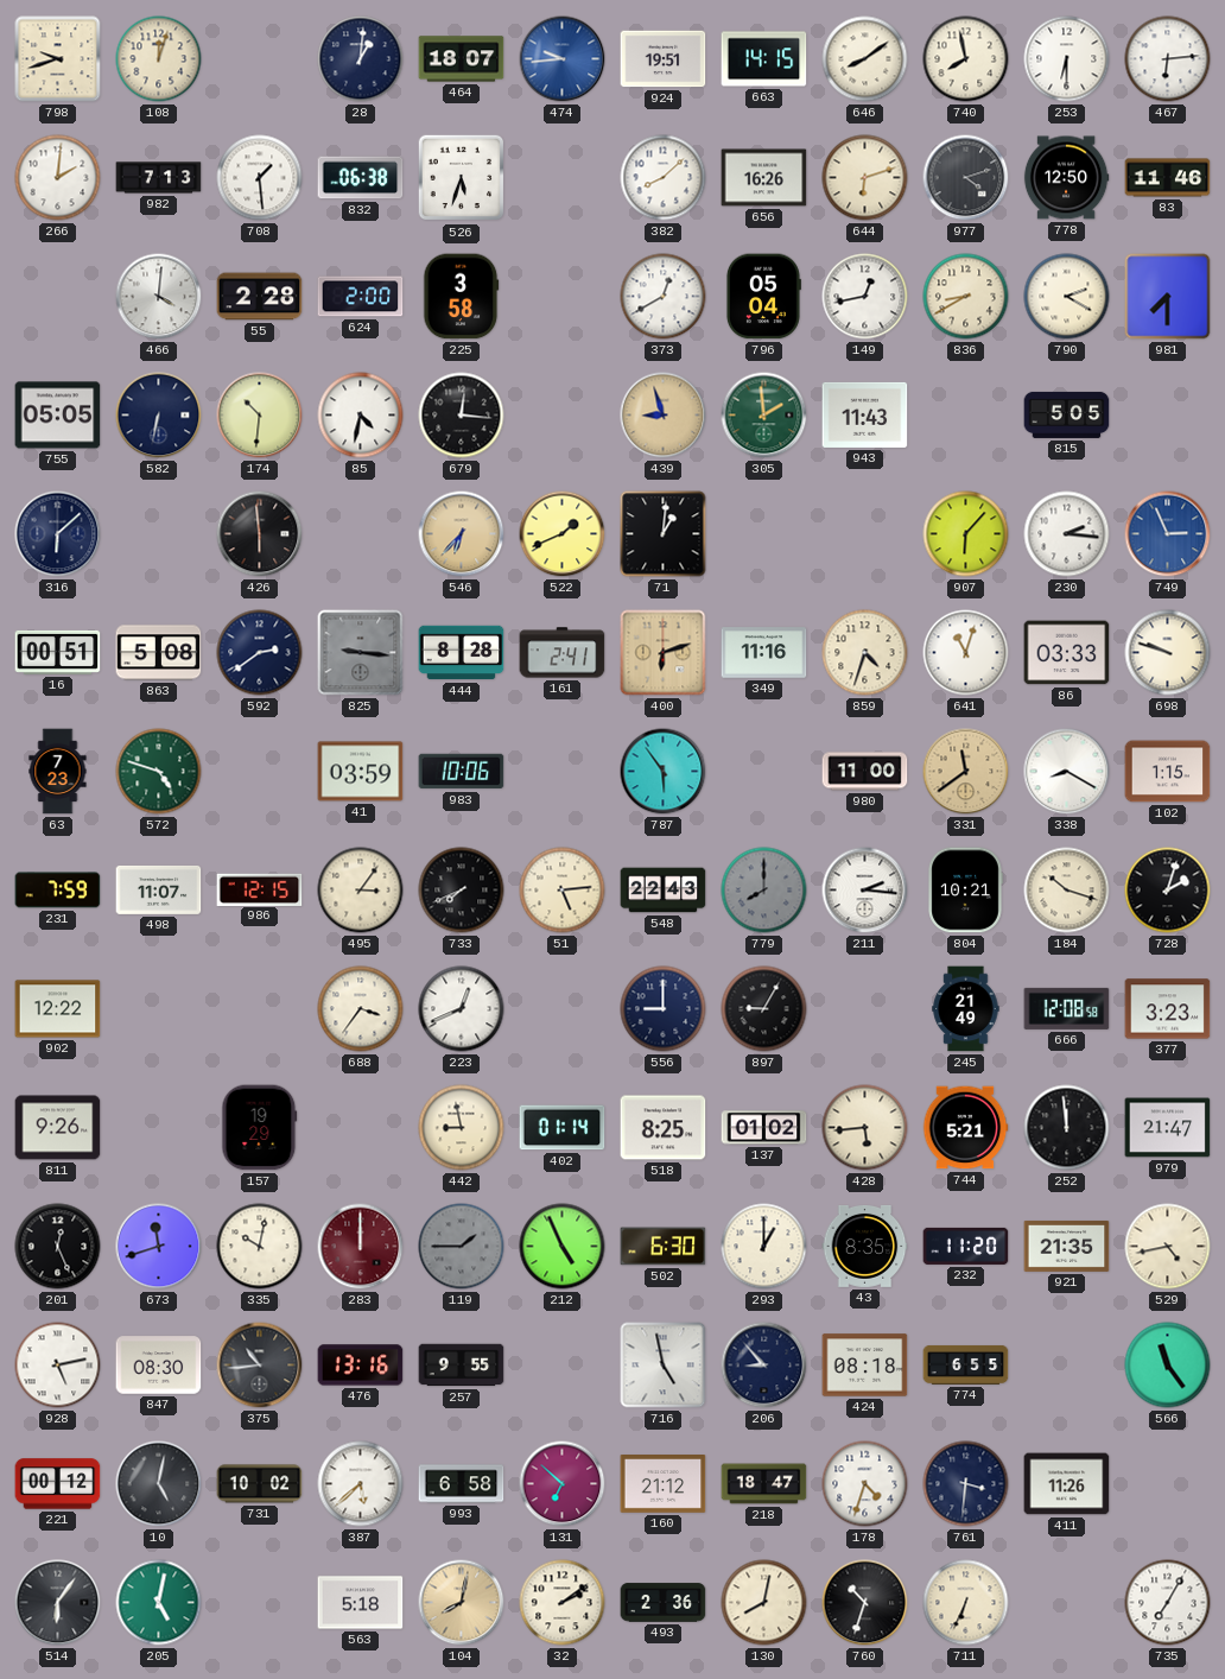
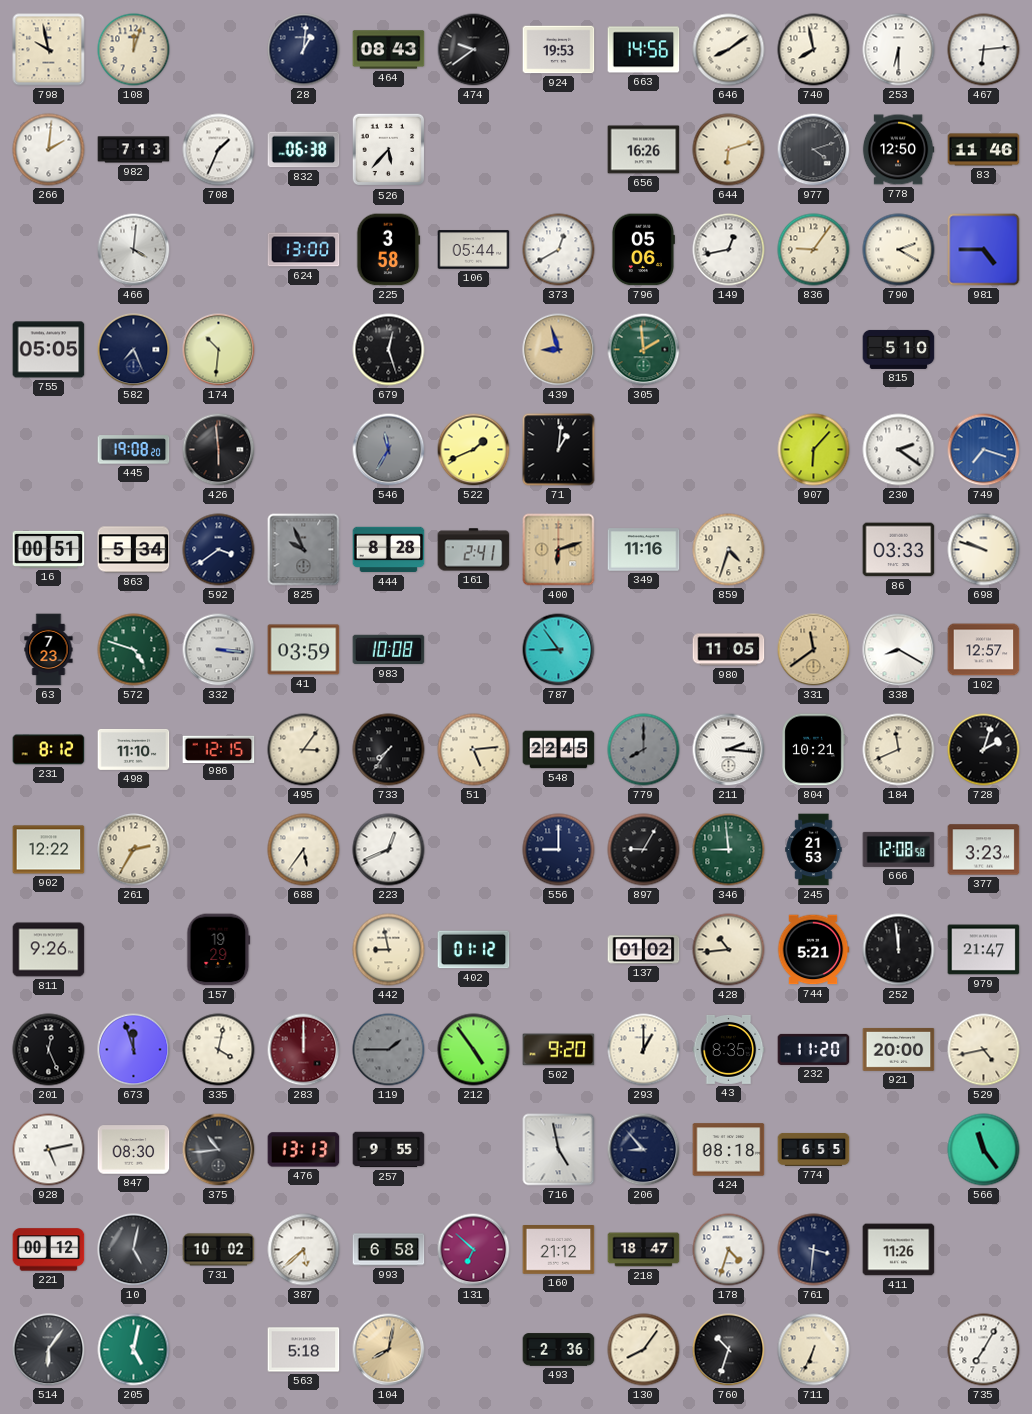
798: 9:42 -> 9:58
464: 18:07 -> 08:43
474: 9:44 -> 9:39
474 dial: blue -> black
924: 19:51 -> 19:53
663: 14:15 -> 14:56
708: 1:29 -> 1:34
526: 5:33 -> 5:37
382: 8:08 -> none
55: 2:28 -> none
624: 2:00 -> 13:00
106: none -> 05:44
796: 05:04 -> 05:06
836: 8:40 -> 9:06
981: 7:30 -> 4:45
582: 6:32 -> 7:26
85: 4:32 -> none
679: 12:16 -> 12:27
943: 11:43 -> none
815: 5:05 -> 5:10
316: 6:08 -> none
445: none -> 19:08
546: 6:37 -> 11:35
546 dial: champagne -> grey
230: 2:16 -> 2:21
749: 2:56 -> 7:18
863: 5:08 -> 5:34
592: 2:39 -> 3:39
825: 9:16 -> 9:56
641: 11:03 -> none
332: none -> 3:16
983: 10:06 -> 10:08
787: 5:54 -> 8:54
980: 11:00 -> 11:05
102: 1:15 -> 12:57
231: 7:59 -> 8:12
498: 11:07 -> 11:10
733: 7:41 -> 7:36
548: 22:43 -> 22:45
184: 10:18 -> 11:41
261: none -> 2:35
688: 3:36 -> 5:36
346: none -> 8:59
245: 21:49 -> 21:53
402: 01:14 -> 01:12
518: 8:25 -> none
428: 5:44 -> 10:44
673: 11:42 -> 11:57
335: 10:02 -> 4:02
212: 4:56 -> 4:54
502: 6:30 -> 9:20
921: 21:35 -> 20:00
476: 13:16 -> 13:13
32: 2:09 -> none
130: 8:02 -> 8:06
